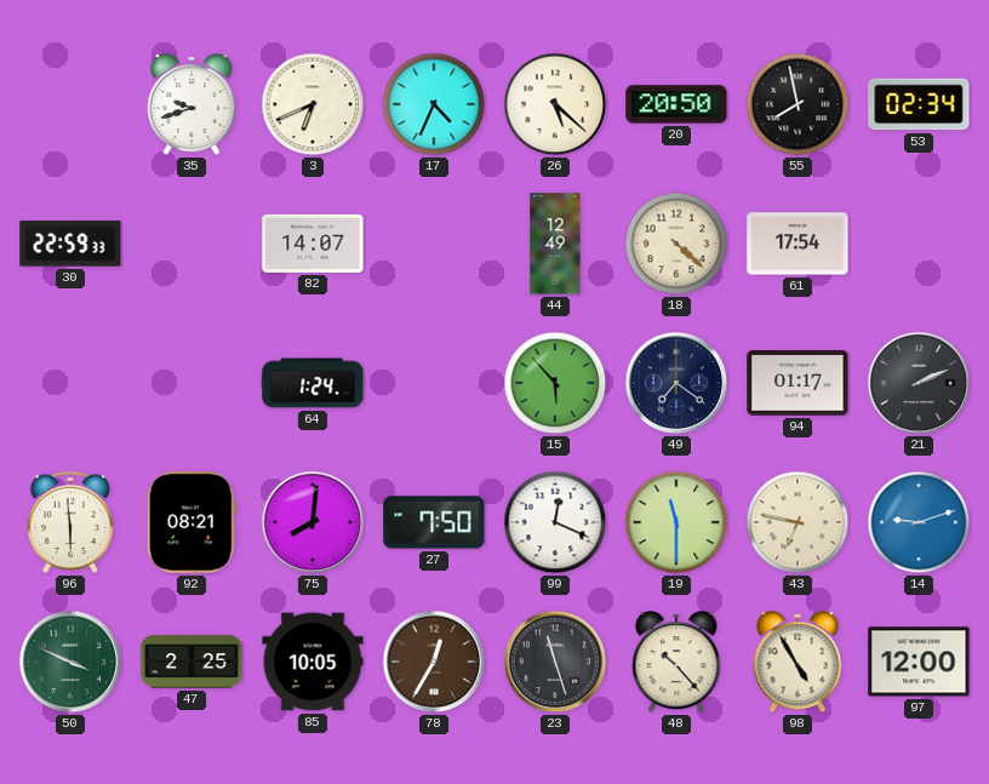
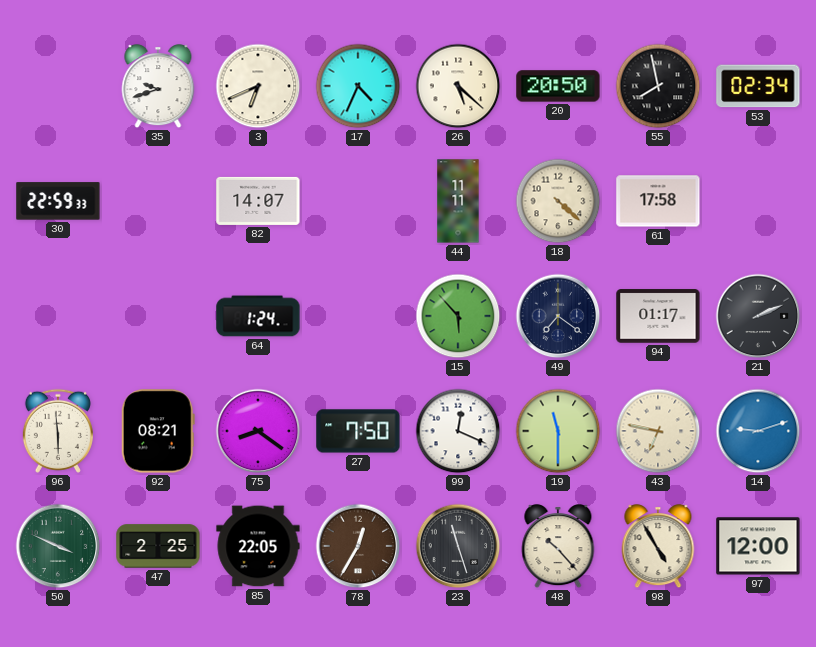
44: 12:49 -> 11:11
61: 17:54 -> 17:58
75: 8:01 -> 8:21
85: 10:05 -> 22:05
